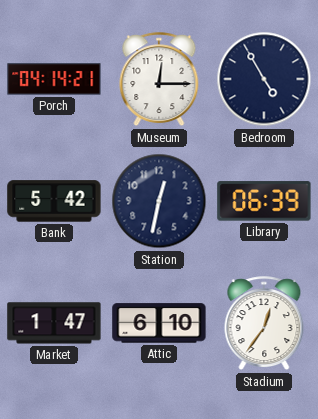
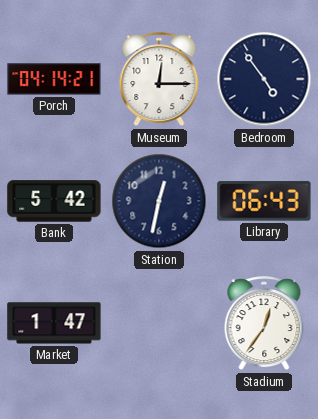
Bedroom: 4:55 -> 4:54
Library: 06:39 -> 06:43
Attic: 6:10 -> none
